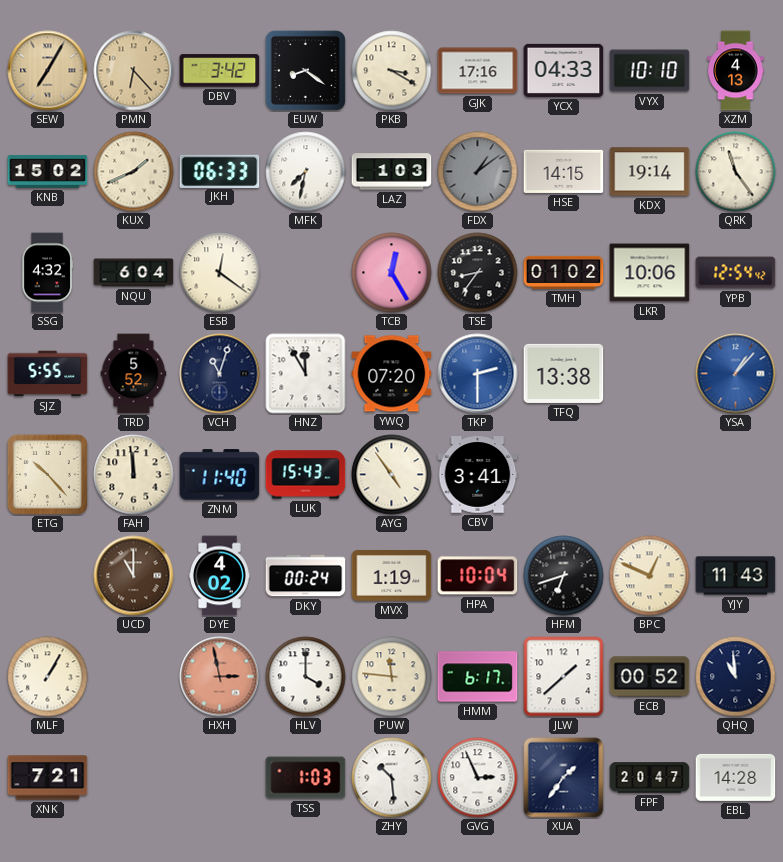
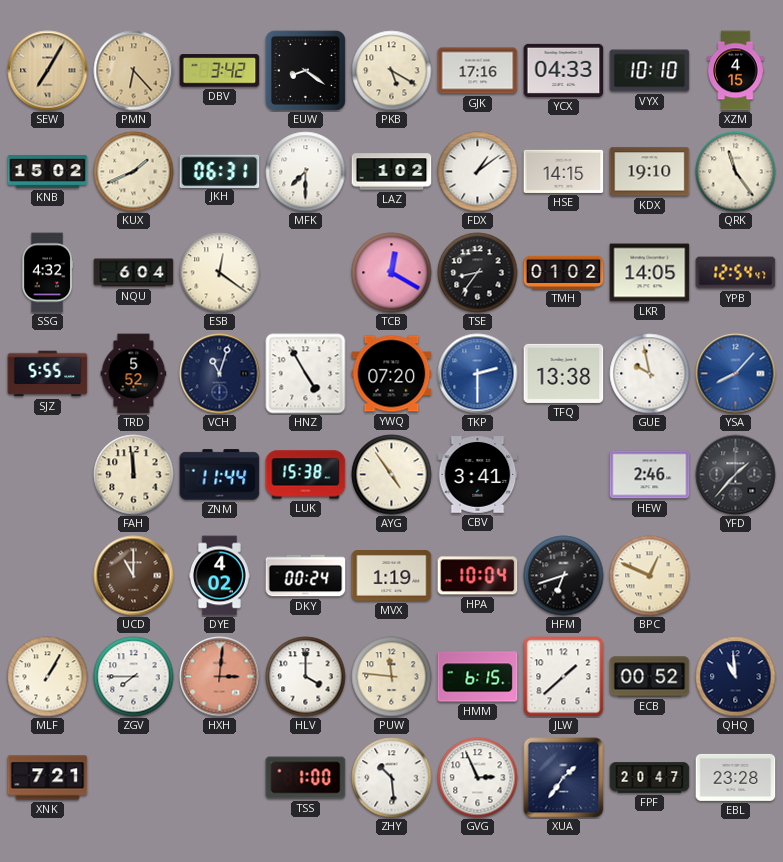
PKB: 3:20 -> 5:20
XZM: 4:13 -> 4:15
JKH: 06:33 -> 06:31
MFK: 7:32 -> 7:30
LAZ: 1:03 -> 1:02
FDX dial: grey -> white
KDX: 19:14 -> 19:10
TCB: 12:25 -> 12:20
LKR: 10:06 -> 14:05
YPB: 12:54:42 -> 12:54:47
HNZ: 11:55 -> 4:55
GUE: none -> 9:58
YSA: 1:07 -> 8:07
ETG: 10:23 -> none
ZNM: 11:40 -> 11:44
LUK: 15:43 -> 15:38
HEW: none -> 2:46
YFD: none -> 1:37
YJY: 11:43 -> none
ZGV: none -> 7:45
HXH: 2:58 -> 3:01
HMM: 6:17 -> 6:15
TSS: 1:03 -> 1:00
EBL: 14:28 -> 23:28
